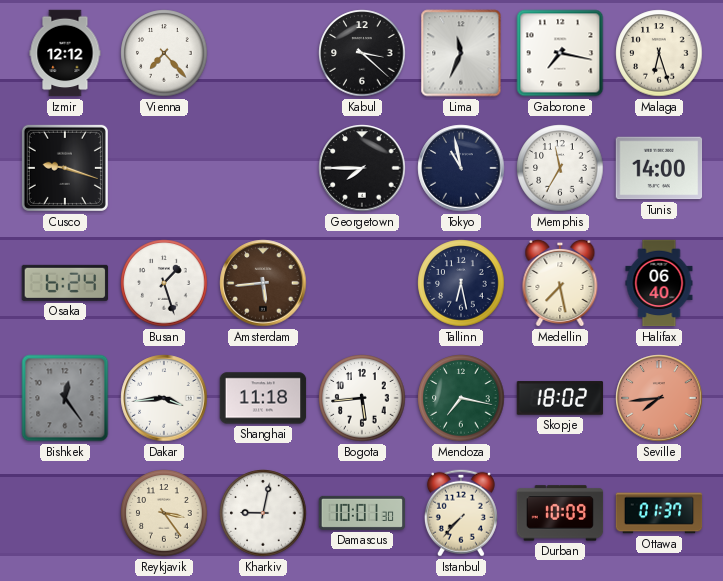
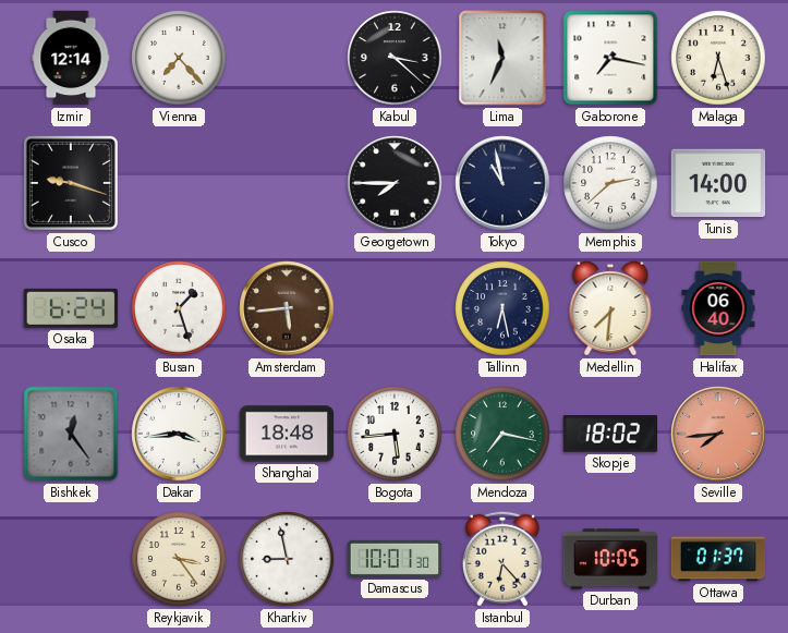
Izmir: 12:12 -> 12:14
Memphis: 11:35 -> 2:38
Medellin: 7:28 -> 7:31
Shanghai: 11:18 -> 18:48
Kharkiv: 9:02 -> 8:58
Istanbul: 7:37 -> 6:23
Durban: 10:09 -> 10:05
